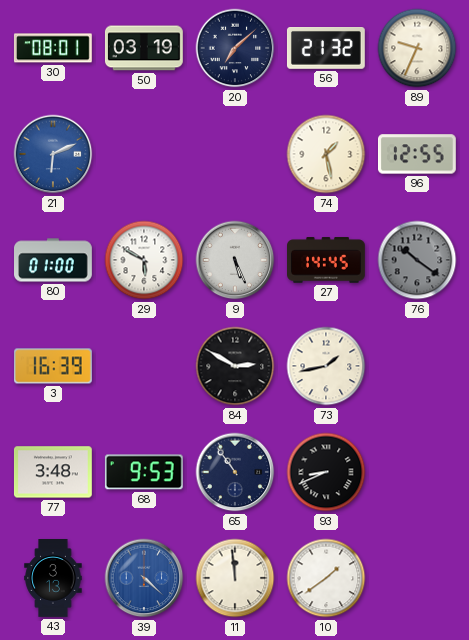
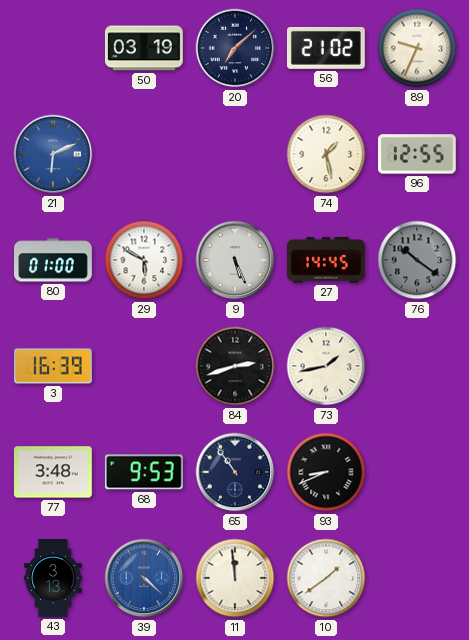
30: 08:01 -> none
56: 21:32 -> 21:02
84: 2:50 -> 2:42
